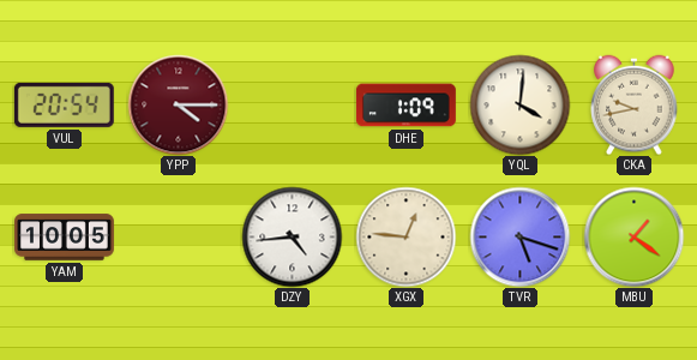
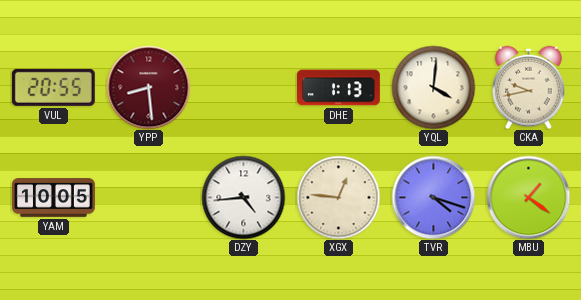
VUL: 20:54 -> 20:55
YPP: 4:15 -> 8:29
DHE: 1:09 -> 1:13
TVR: 5:18 -> 4:18
